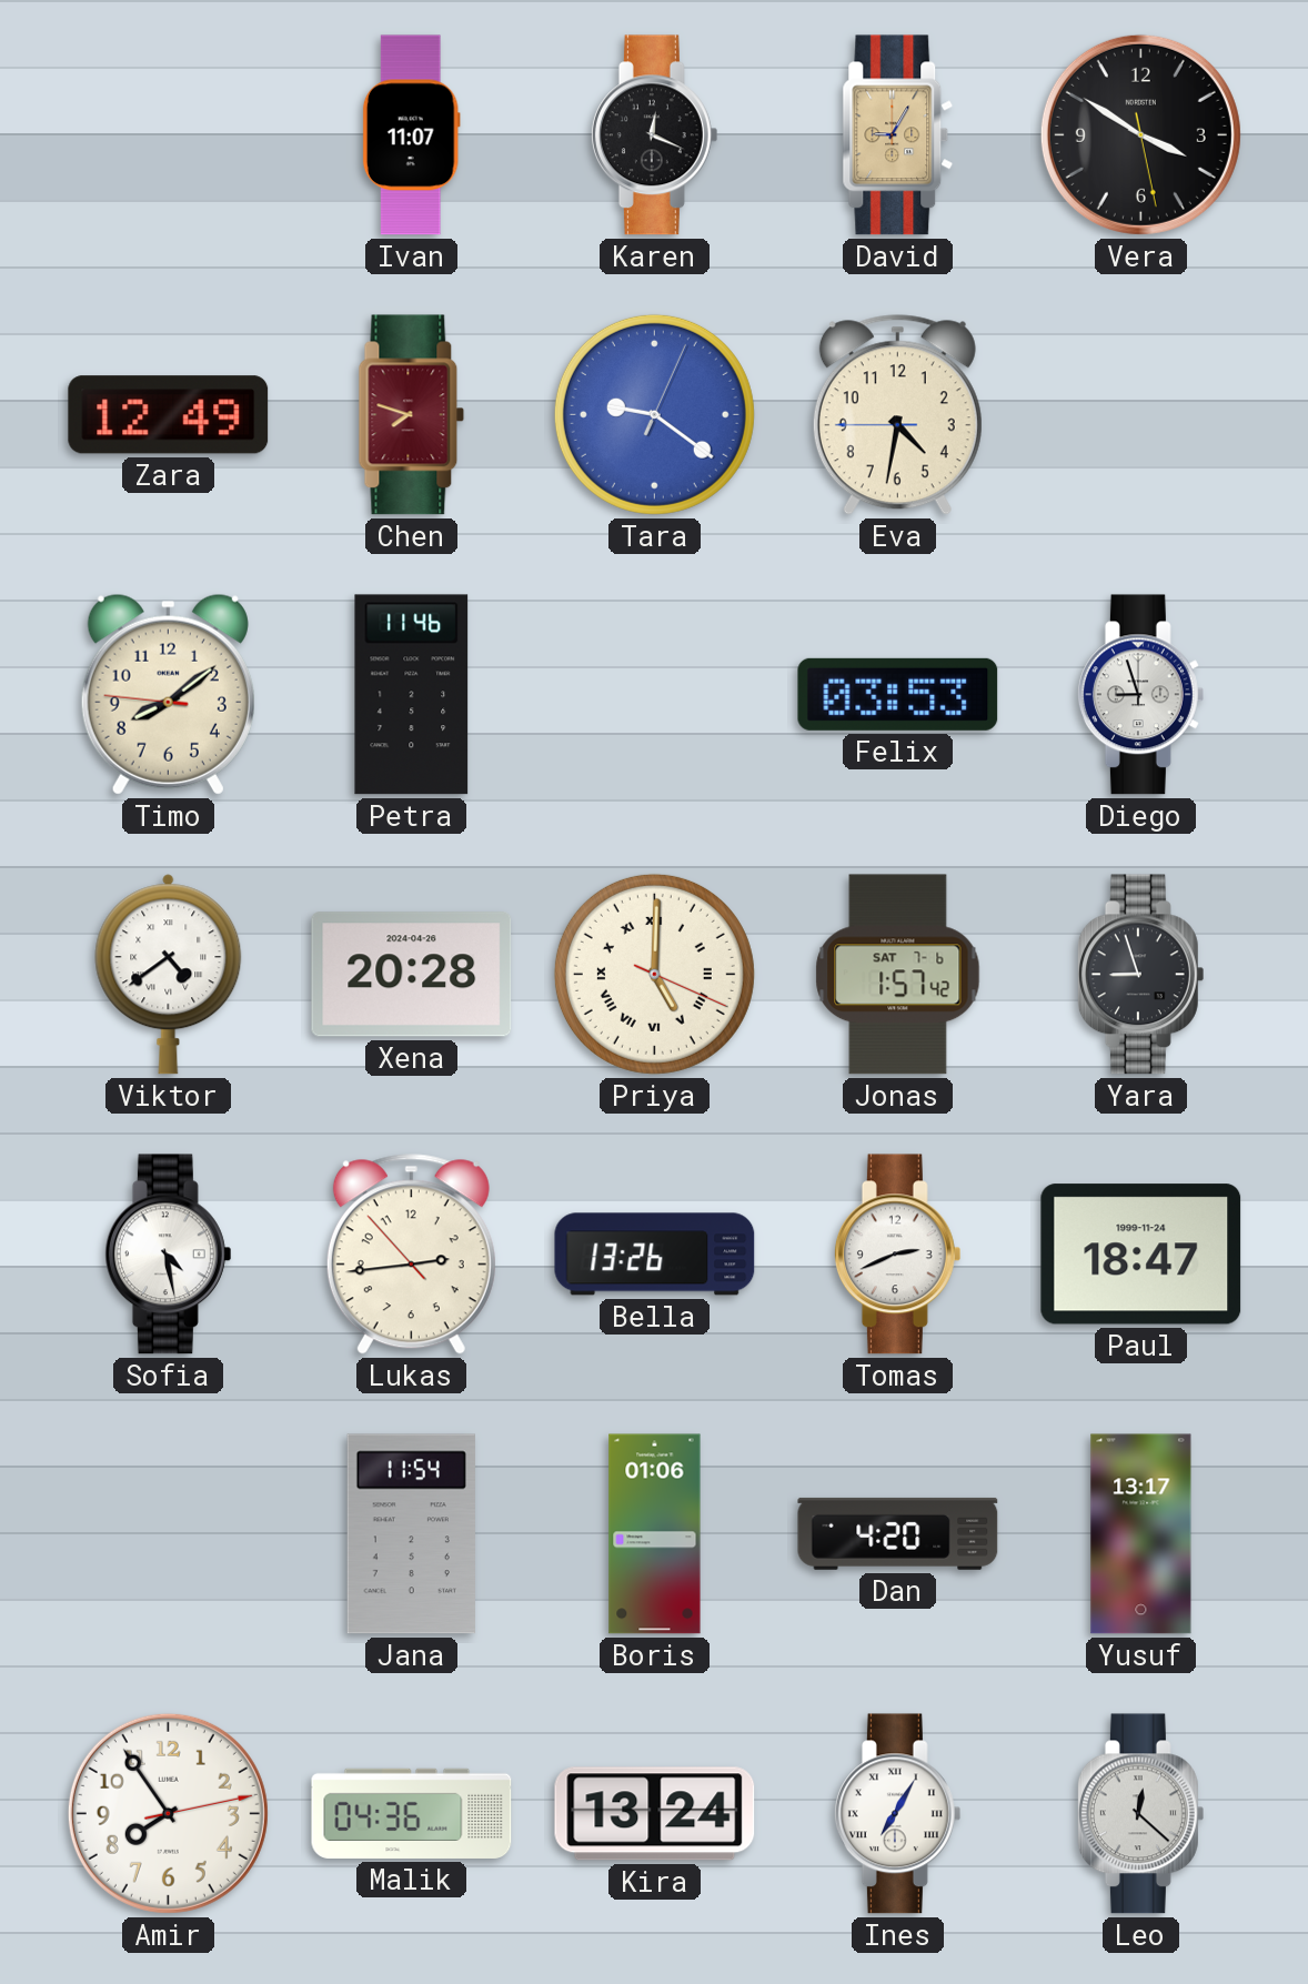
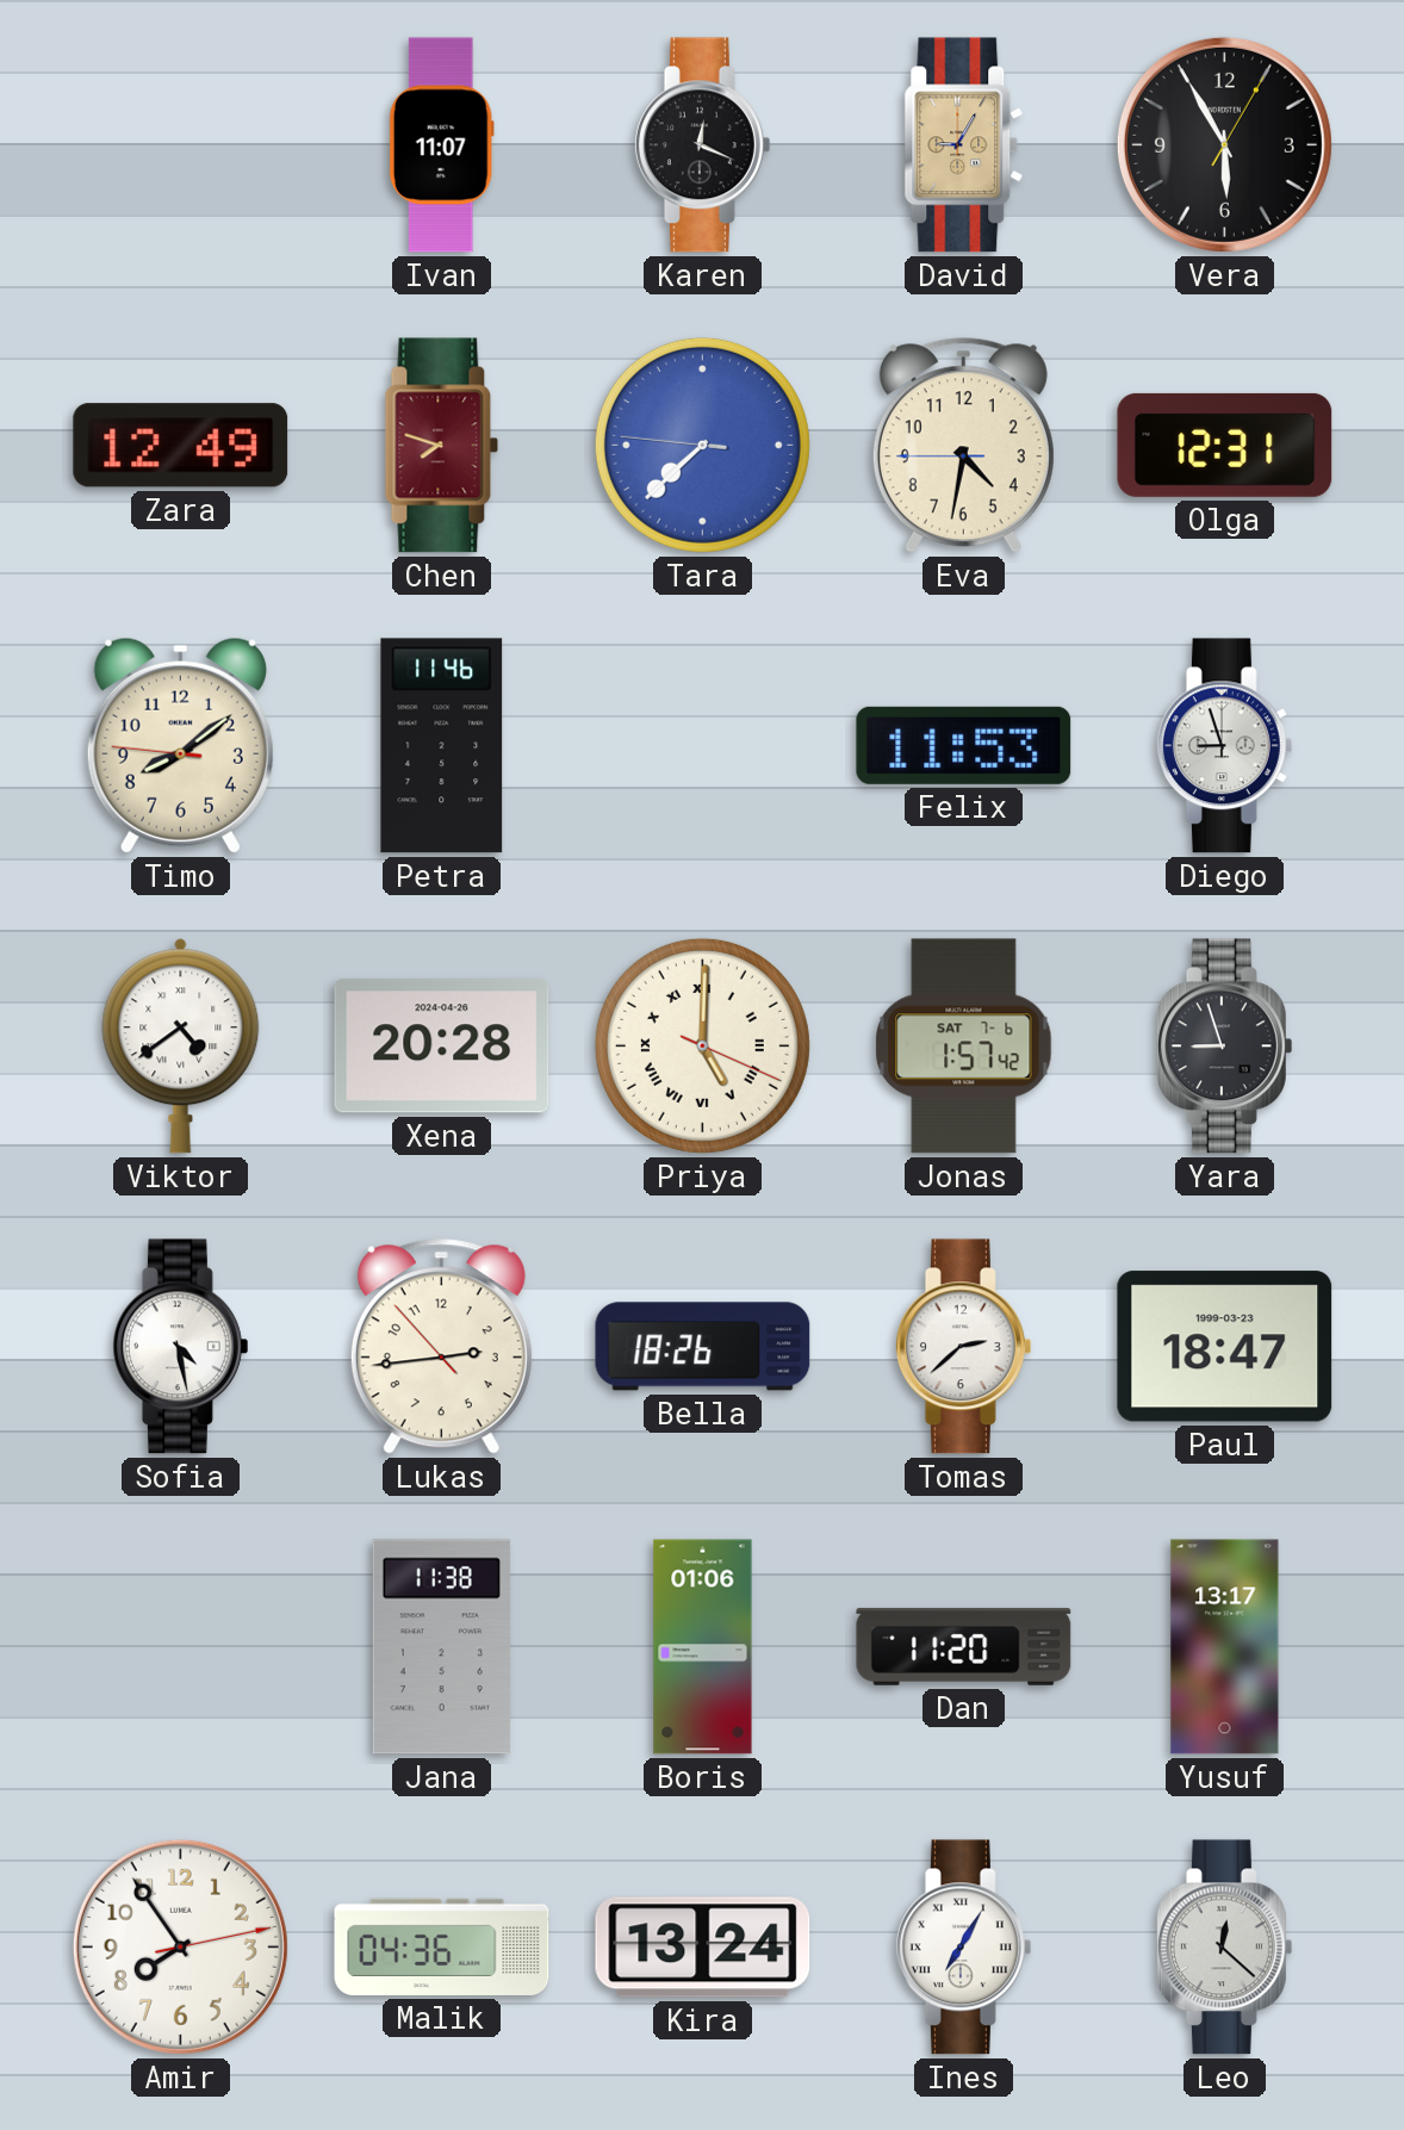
Vera: 3:50 -> 5:55
Tara: 9:21 -> 7:37
Olga: none -> 12:31
Felix: 03:53 -> 11:53
Bella: 13:26 -> 18:26
Tomas: 2:41 -> 2:38
Paul date: 1999-11-24 -> 1999-03-23
Jana: 11:54 -> 11:38
Dan: 4:20 -> 11:20
